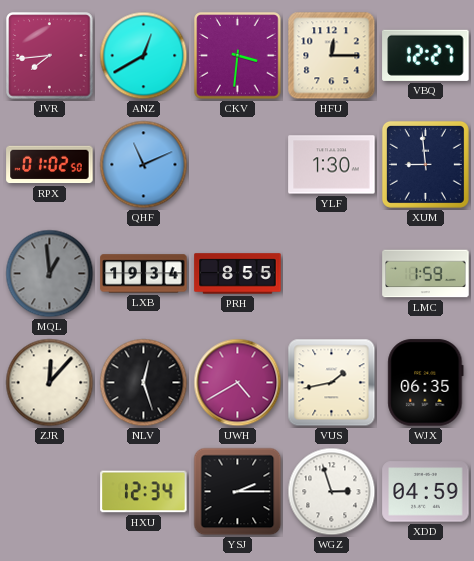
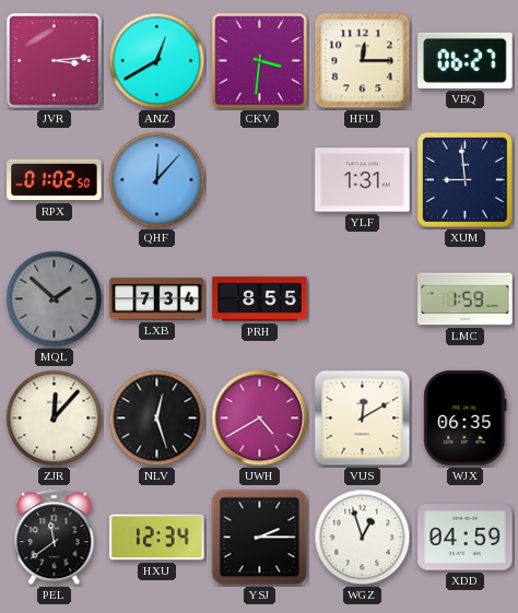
JVR: 7:44 -> 3:14
VBQ: 12:27 -> 06:27
QHF: 11:11 -> 12:07
YLF: 1:30 -> 1:31
MQL: 12:59 -> 1:52
LXB: 19:34 -> 7:34
VUS: 1:43 -> 12:10
PEL: none -> 11:39
WGZ: 2:57 -> 12:57
